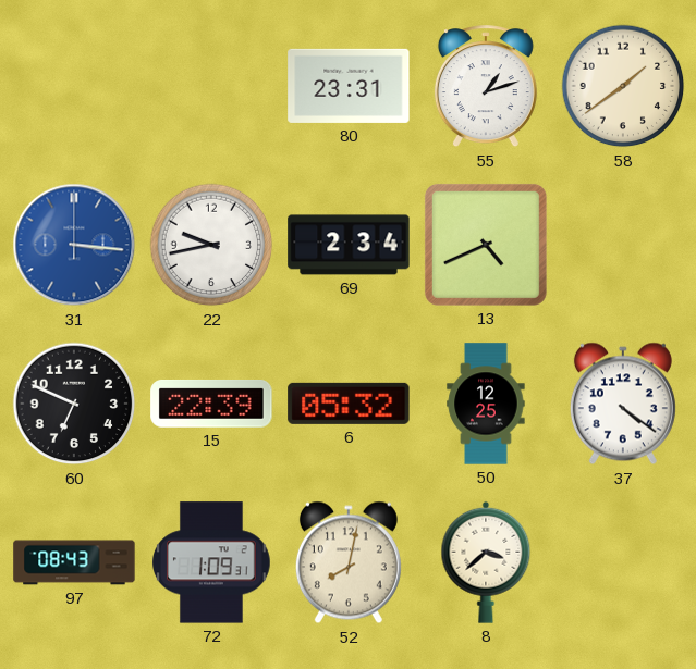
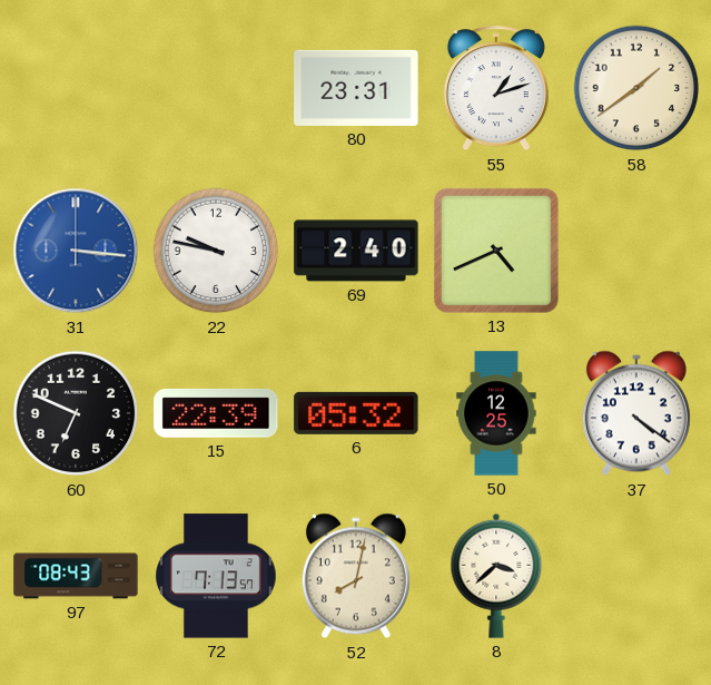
22: 9:43 -> 9:47
69: 2:34 -> 2:40
72: 1:09 -> 7:13
